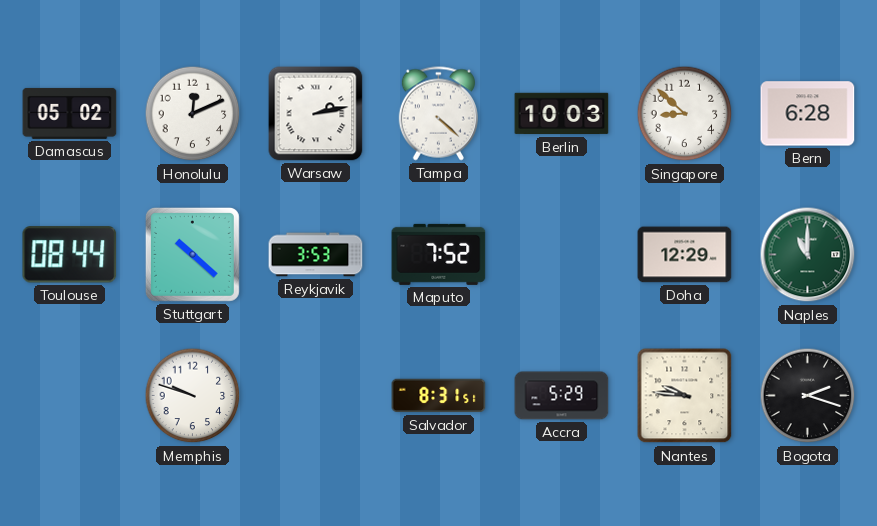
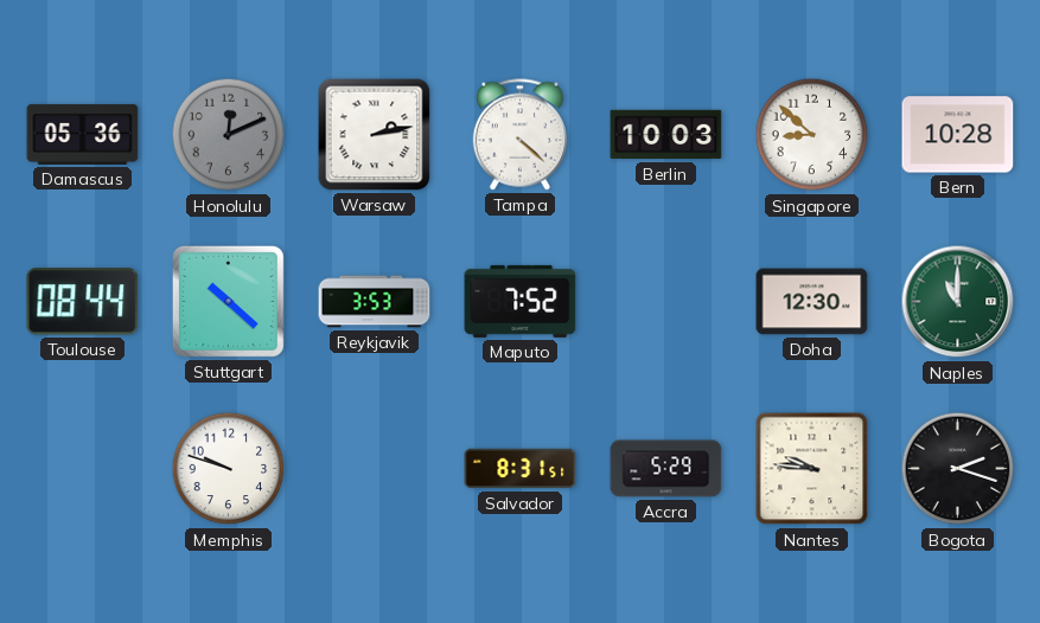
Damascus: 05:02 -> 05:36
Honolulu dial: white -> grey
Bern: 6:28 -> 10:28
Doha: 12:29 -> 12:30
